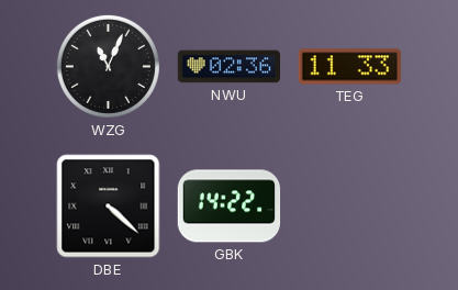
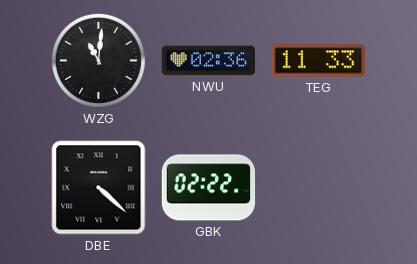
WZG: 11:04 -> 11:01
GBK: 14:22 -> 02:22
